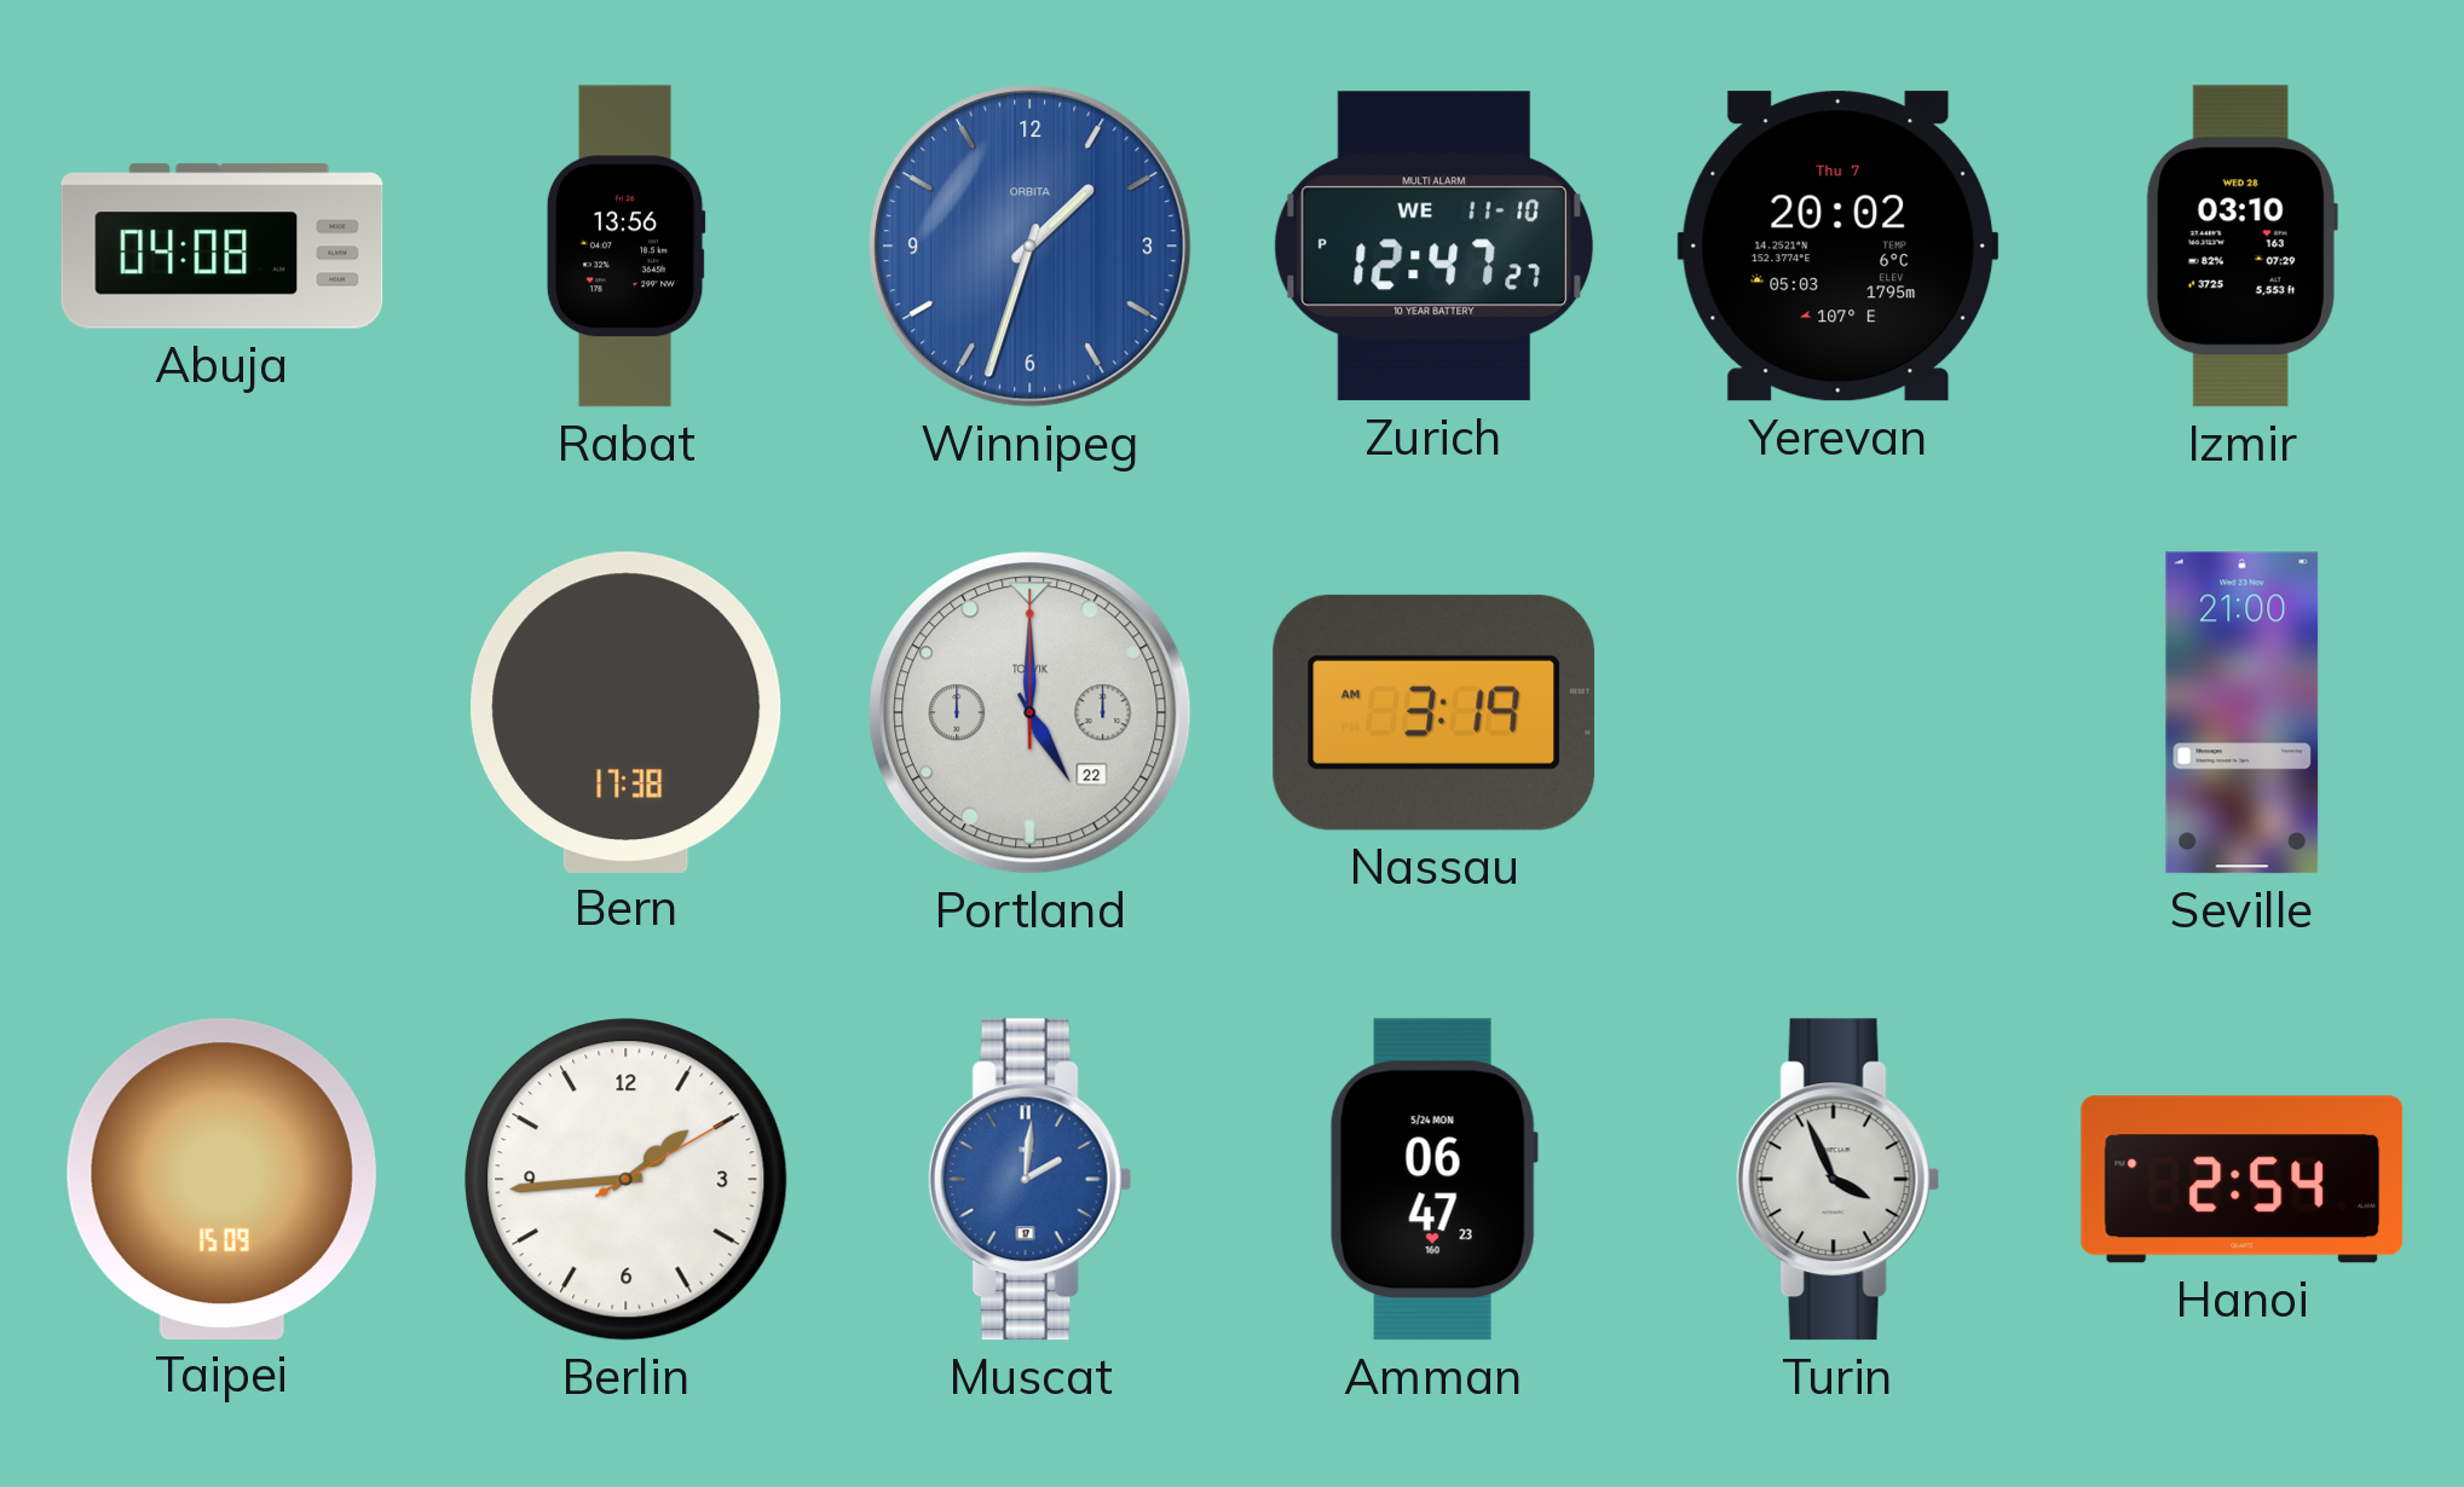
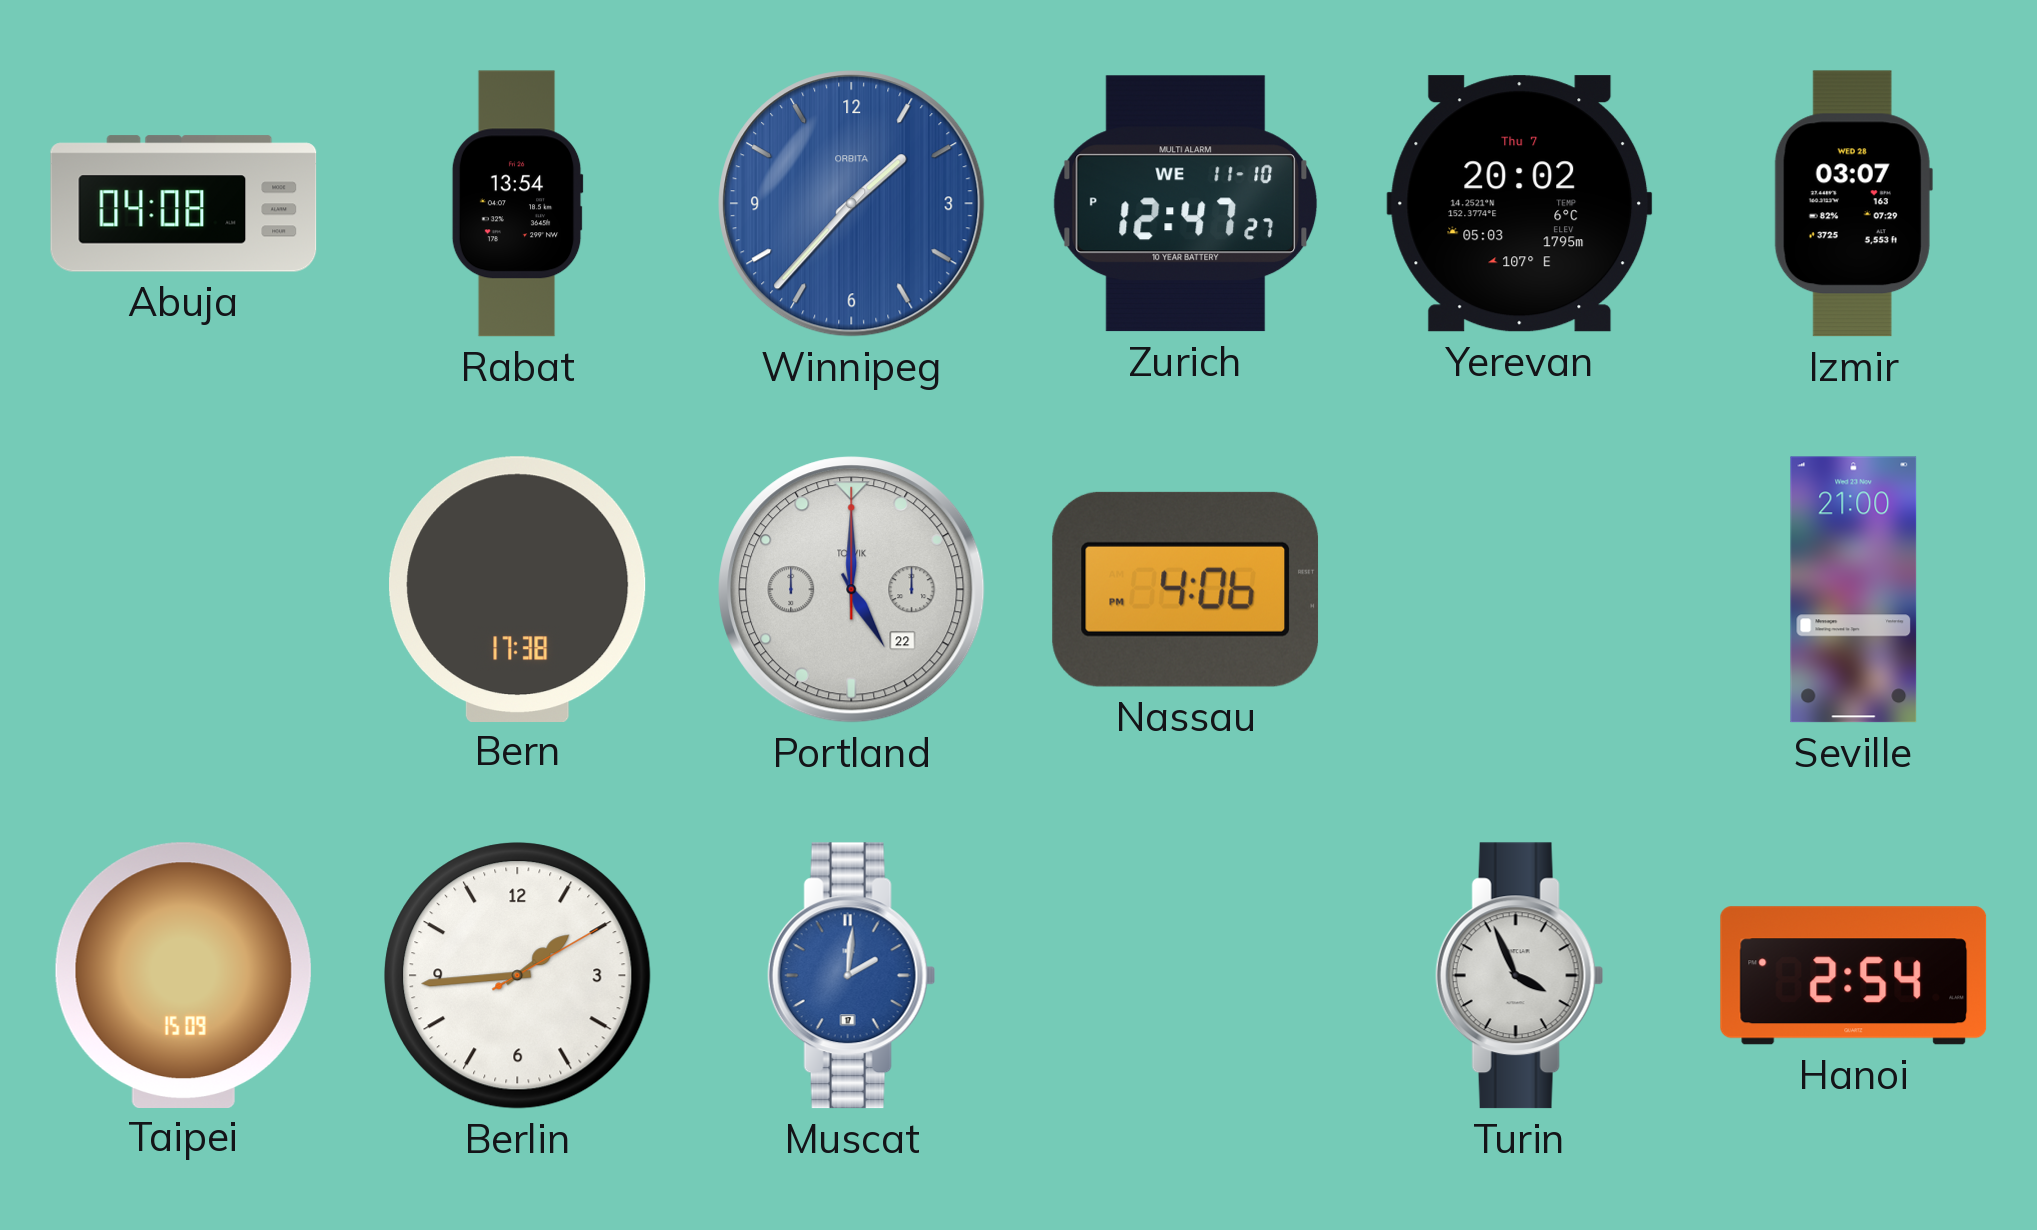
Rabat: 13:56 -> 13:54
Winnipeg: 1:33 -> 1:37
Izmir: 03:10 -> 03:07
Nassau: 3:19 -> 4:06
Amman: 06:47 -> none
